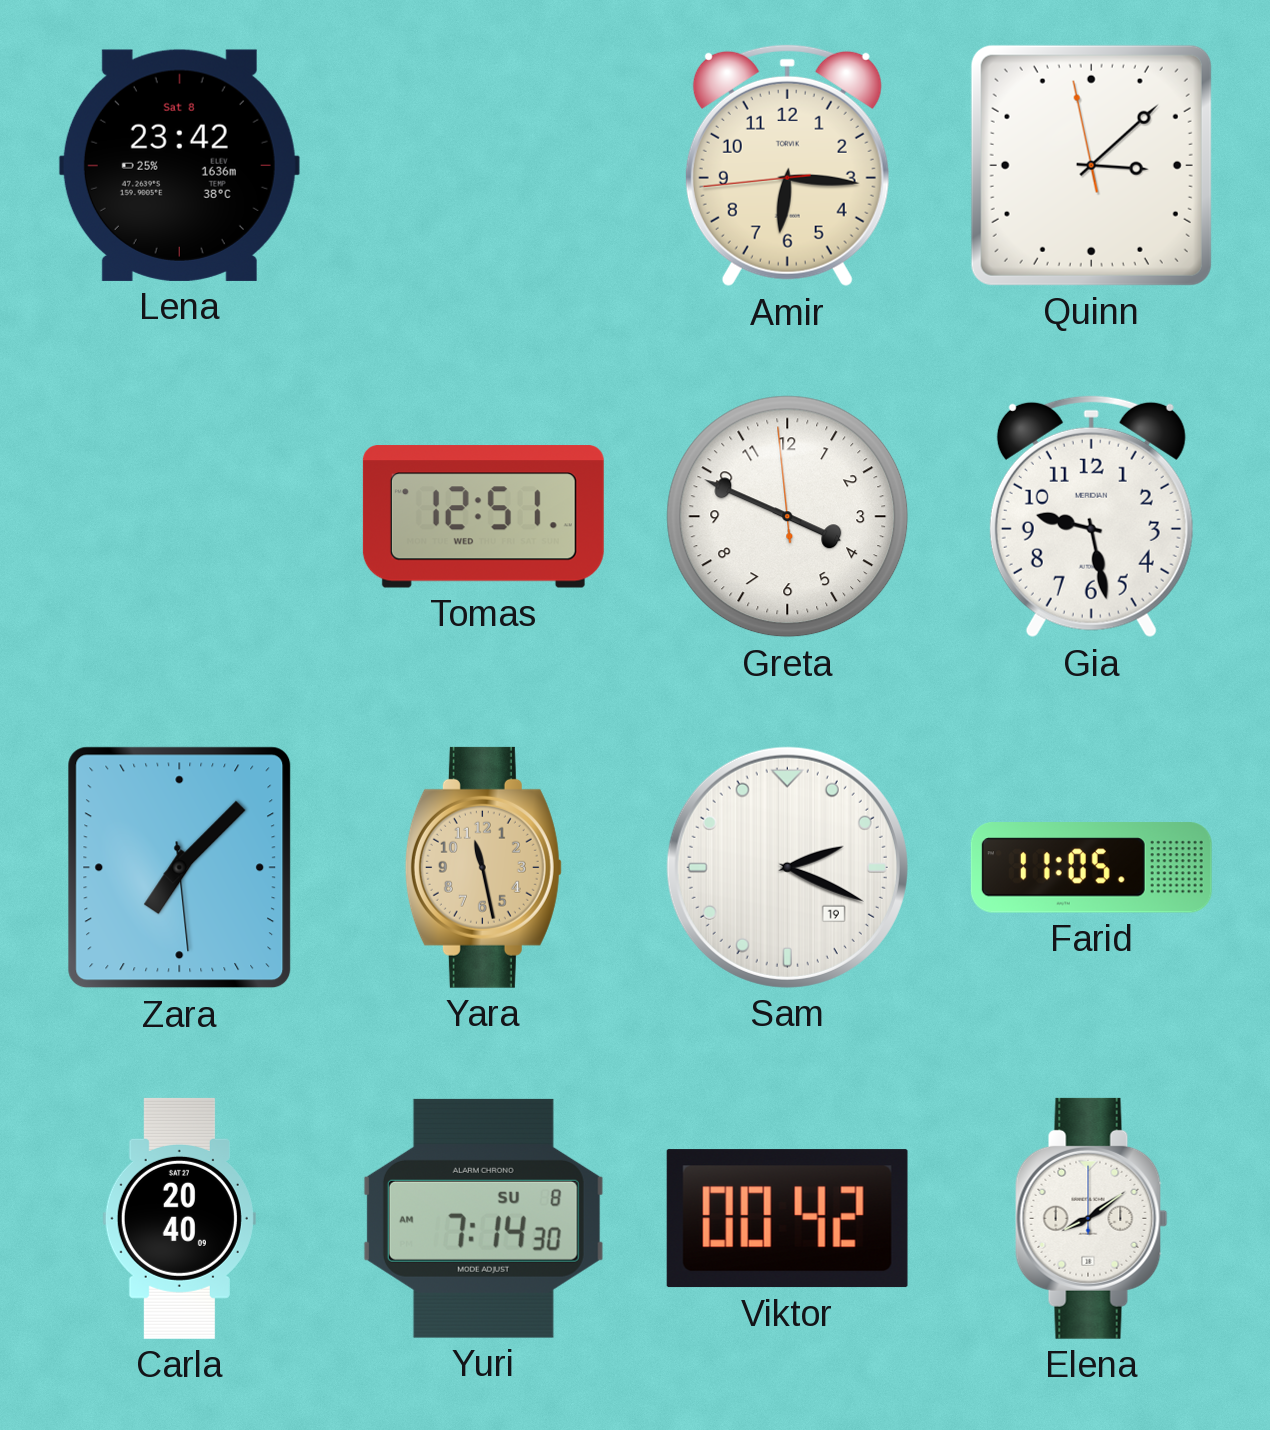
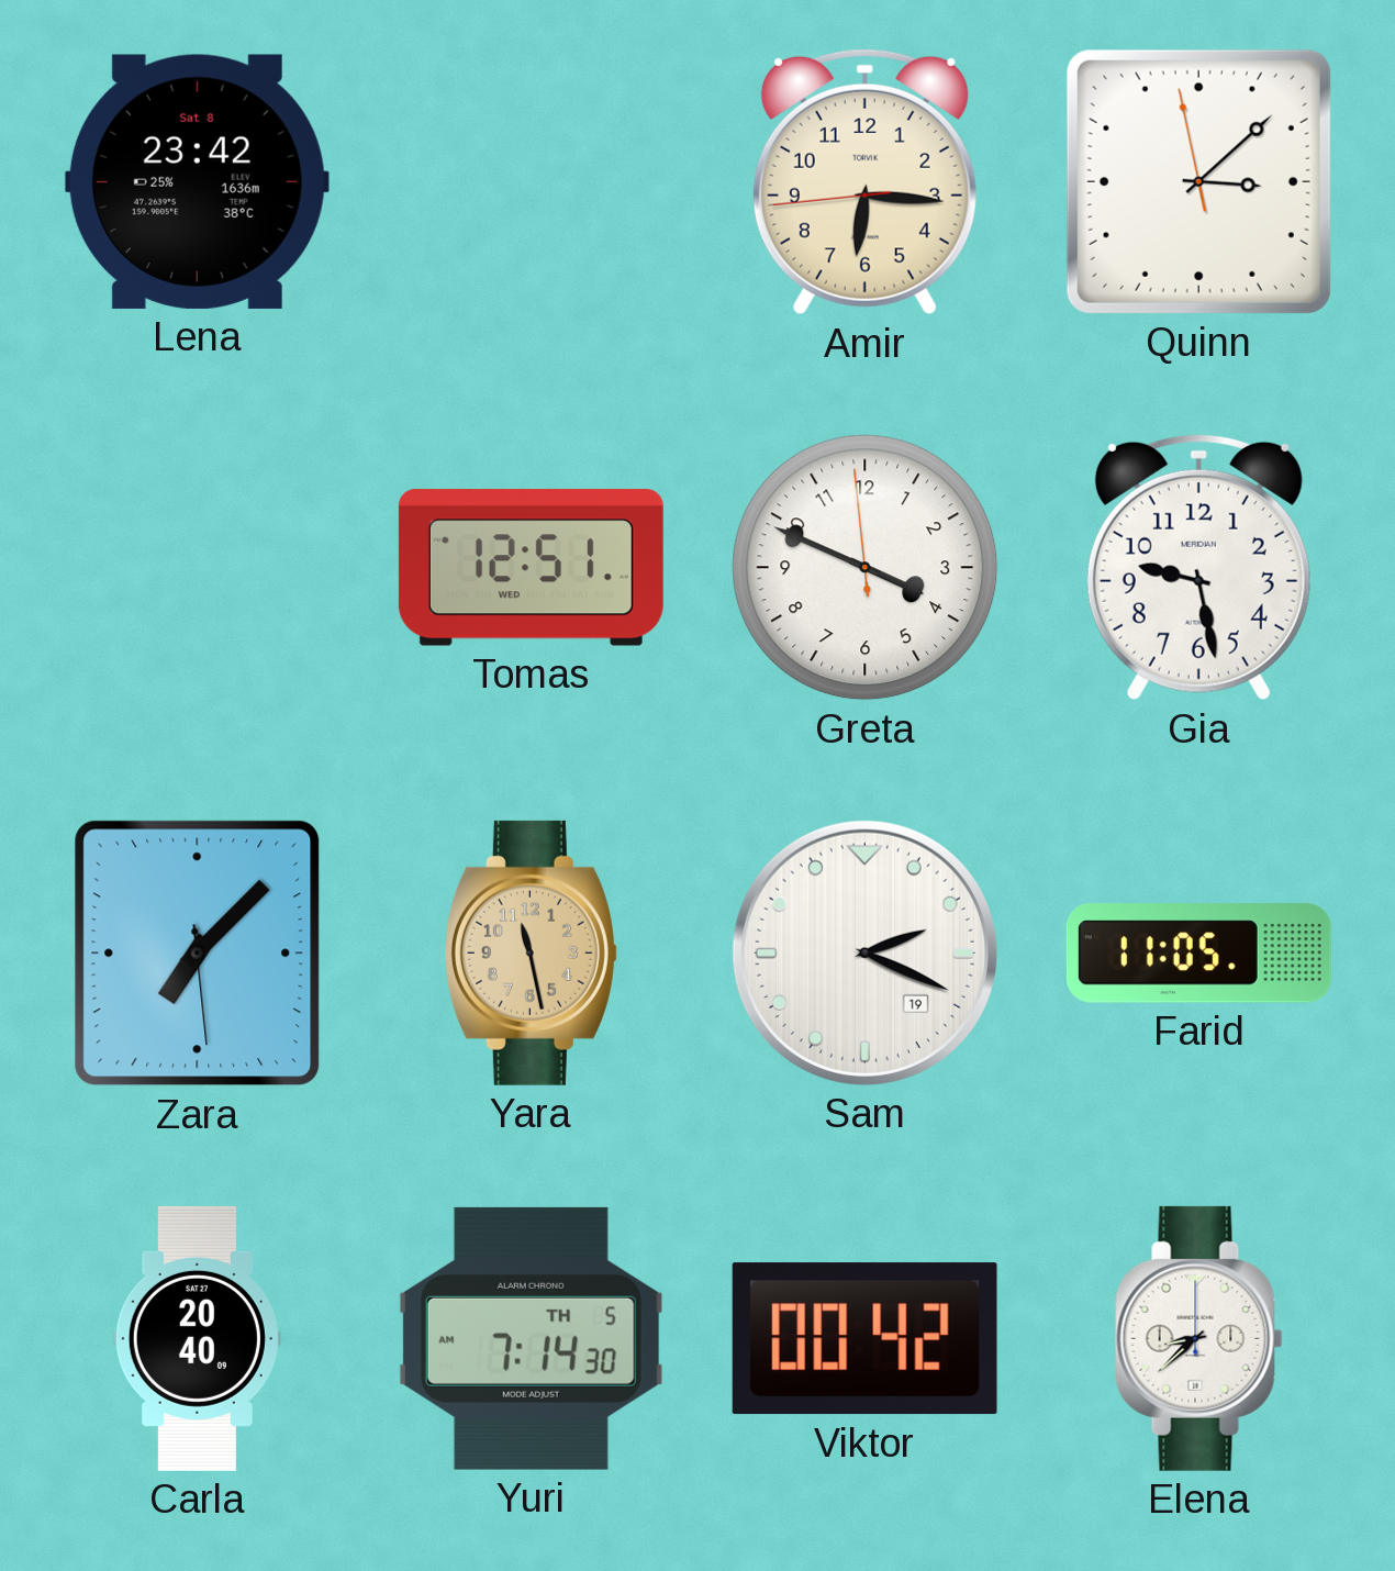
Yuri date: SU 8 -> TH 5
Elena: 8:09 -> 8:38
